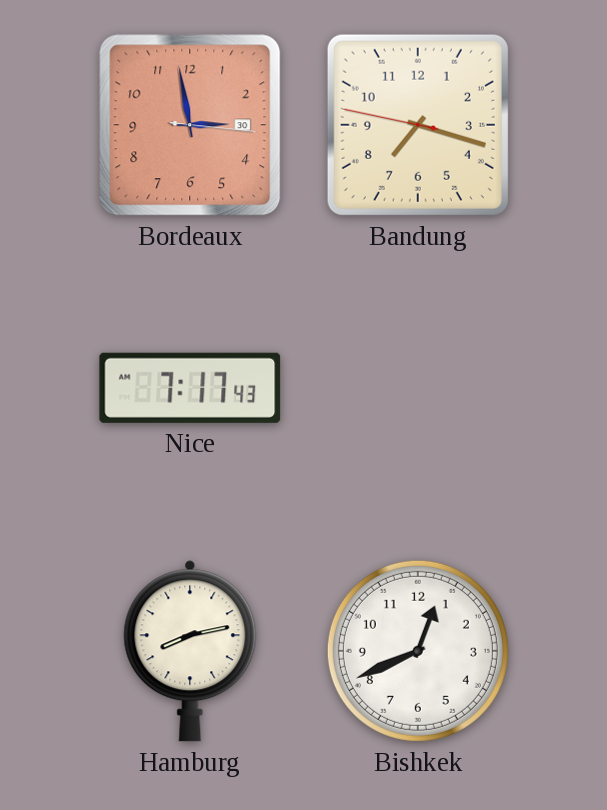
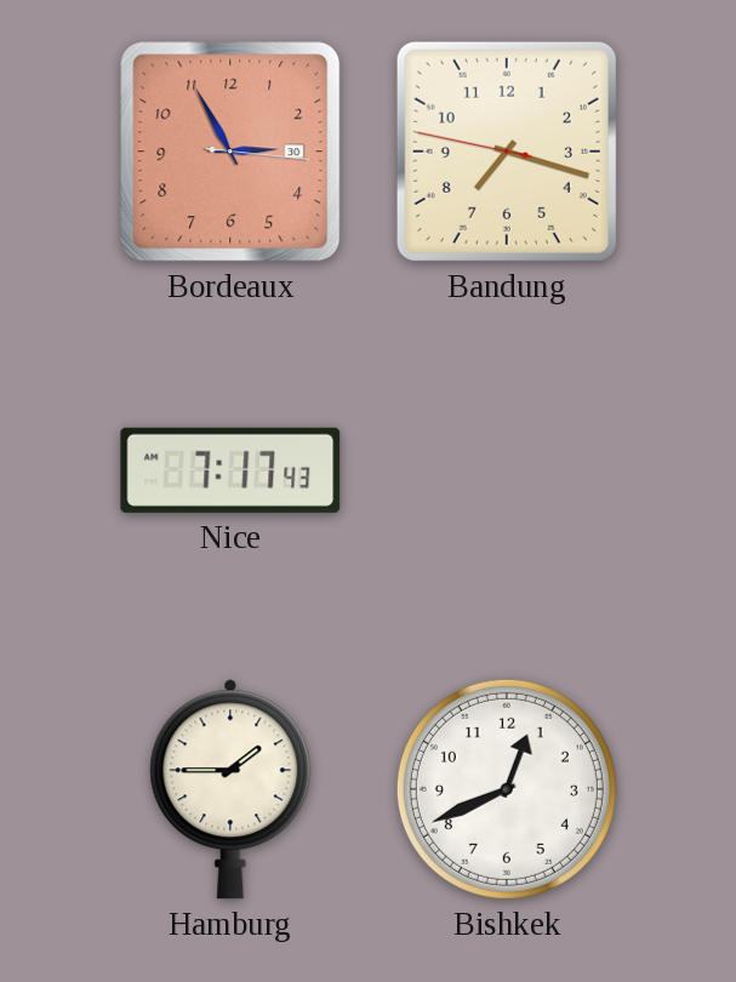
Bordeaux: 2:58 -> 2:55
Hamburg: 8:13 -> 1:45
